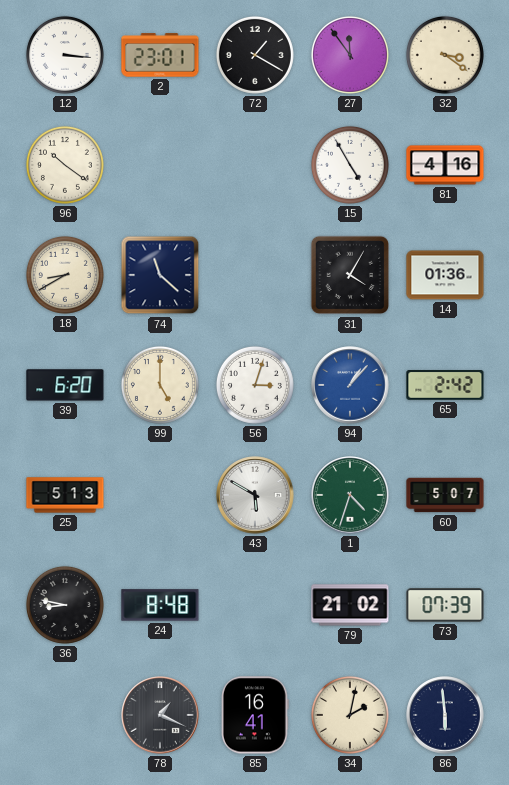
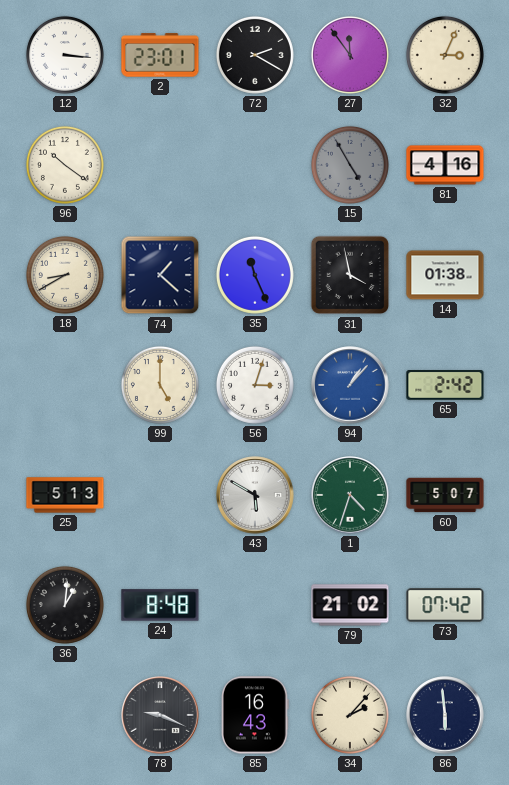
72: 1:20 -> 2:20
32: 3:21 -> 3:04
15 dial: white -> grey
74: 11:22 -> 1:22
35: none -> 11:26
31: 4:05 -> 3:58
14: 01:36 -> 01:38
39: 6:20 -> none
36: 8:47 -> 1:01
73: 07:39 -> 07:42
78: 1:19 -> 9:19
85: 16:41 -> 16:43
34: 2:02 -> 2:07
